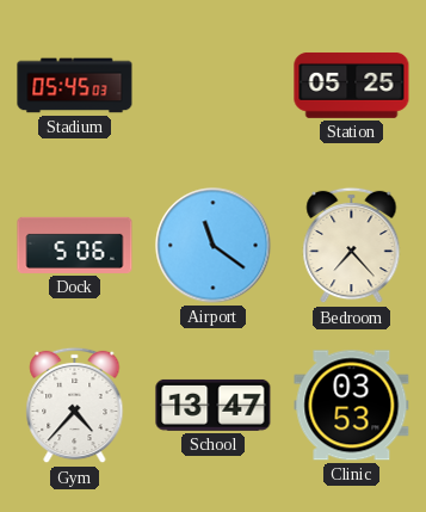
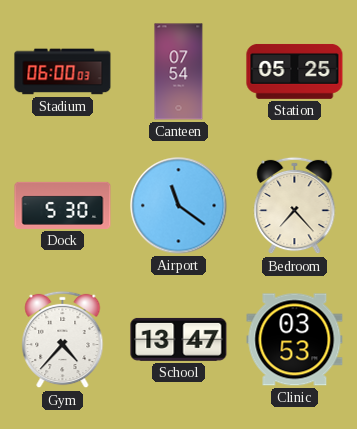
Stadium: 05:45 -> 06:00
Canteen: none -> 07:54
Dock: 5:06 -> 5:30
